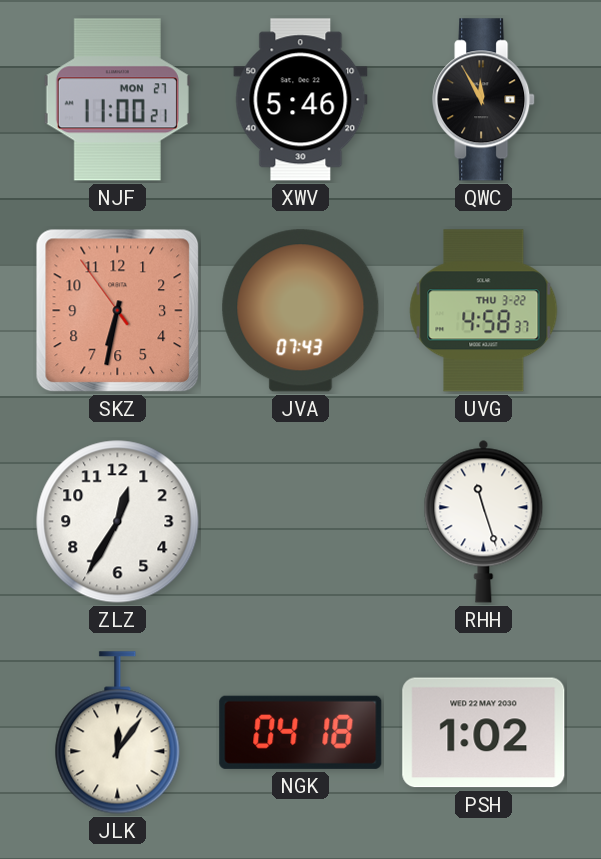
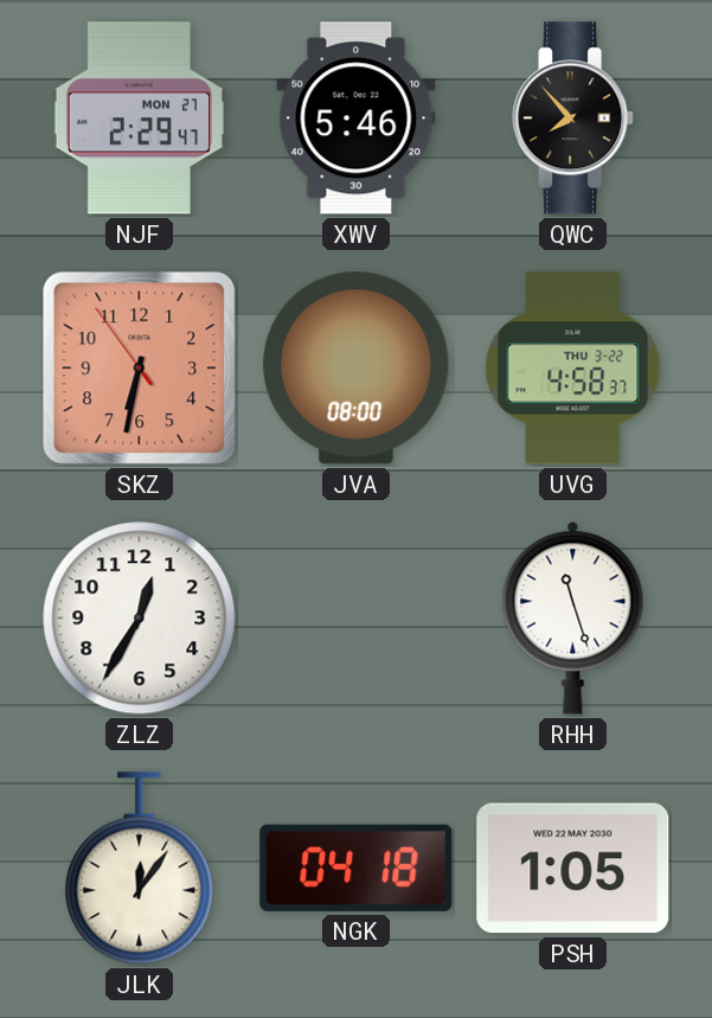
NJF: 11:00 -> 2:29
QWC: 11:55 -> 7:53
JVA: 07:43 -> 08:00
PSH: 1:02 -> 1:05
